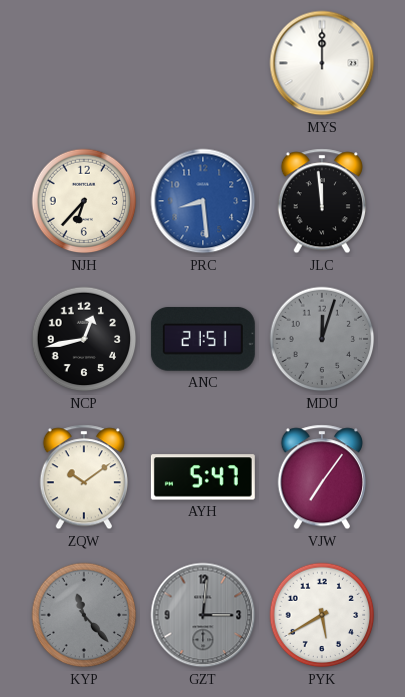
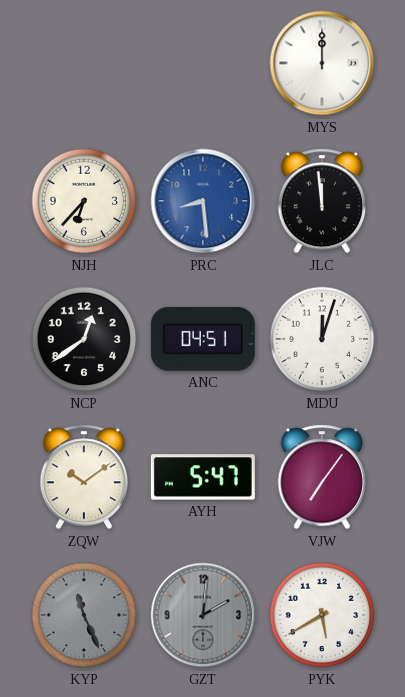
NCP: 12:43 -> 12:39
ANC: 21:51 -> 04:51
MDU dial: grey -> white
KYP: 11:23 -> 11:26
GZT: 3:01 -> 2:01
